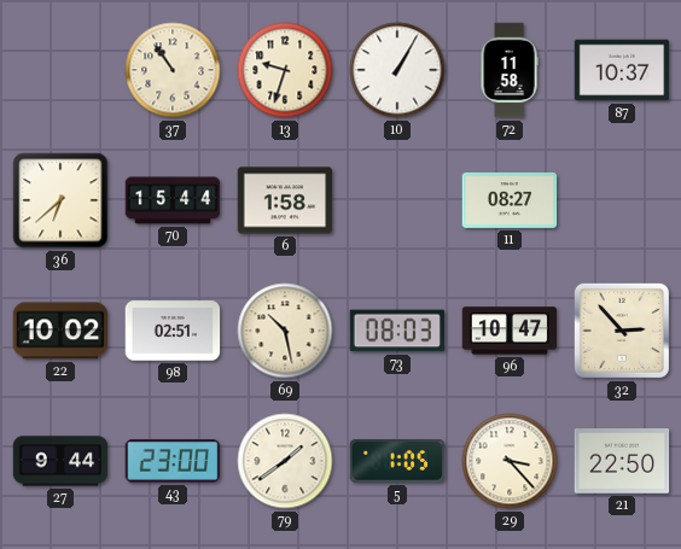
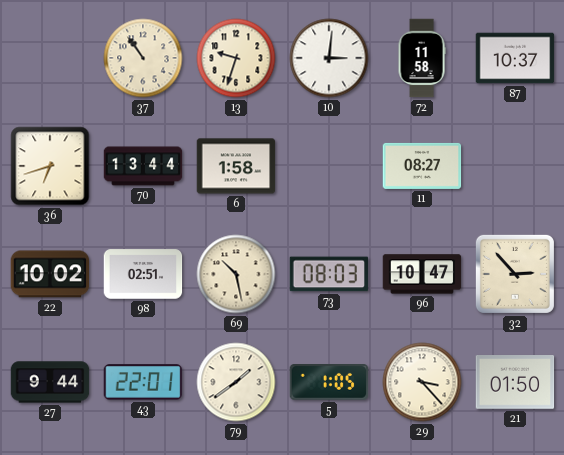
10: 1:05 -> 3:01
36: 6:38 -> 6:42
70: 15:44 -> 13:44
43: 23:00 -> 22:01
21: 22:50 -> 01:50
